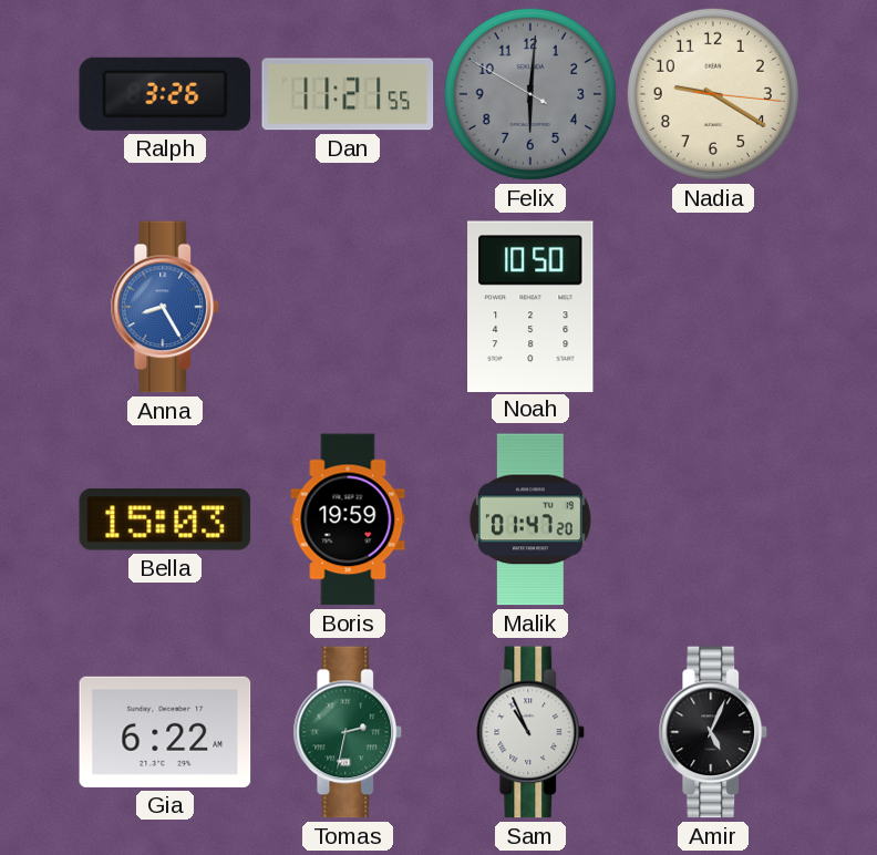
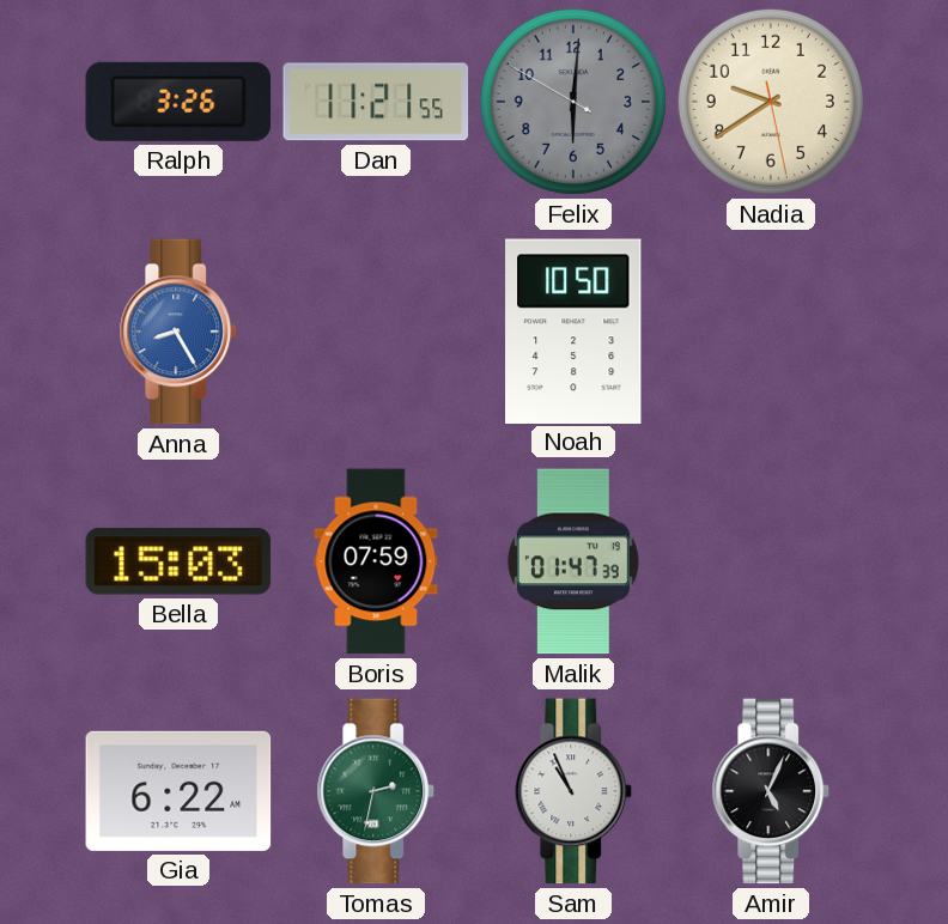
Nadia: 9:20 -> 9:39
Boris: 19:59 -> 07:59
Malik: 01:47:20 -> 01:47:39
